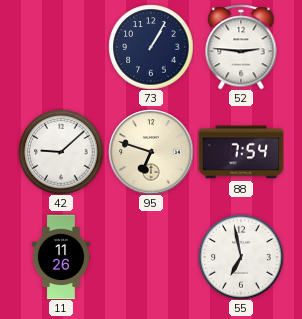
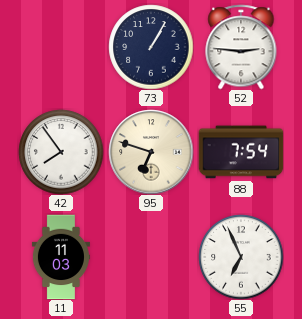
42: 9:08 -> 7:54
11: 11:26 -> 11:03
55: 6:58 -> 6:56
